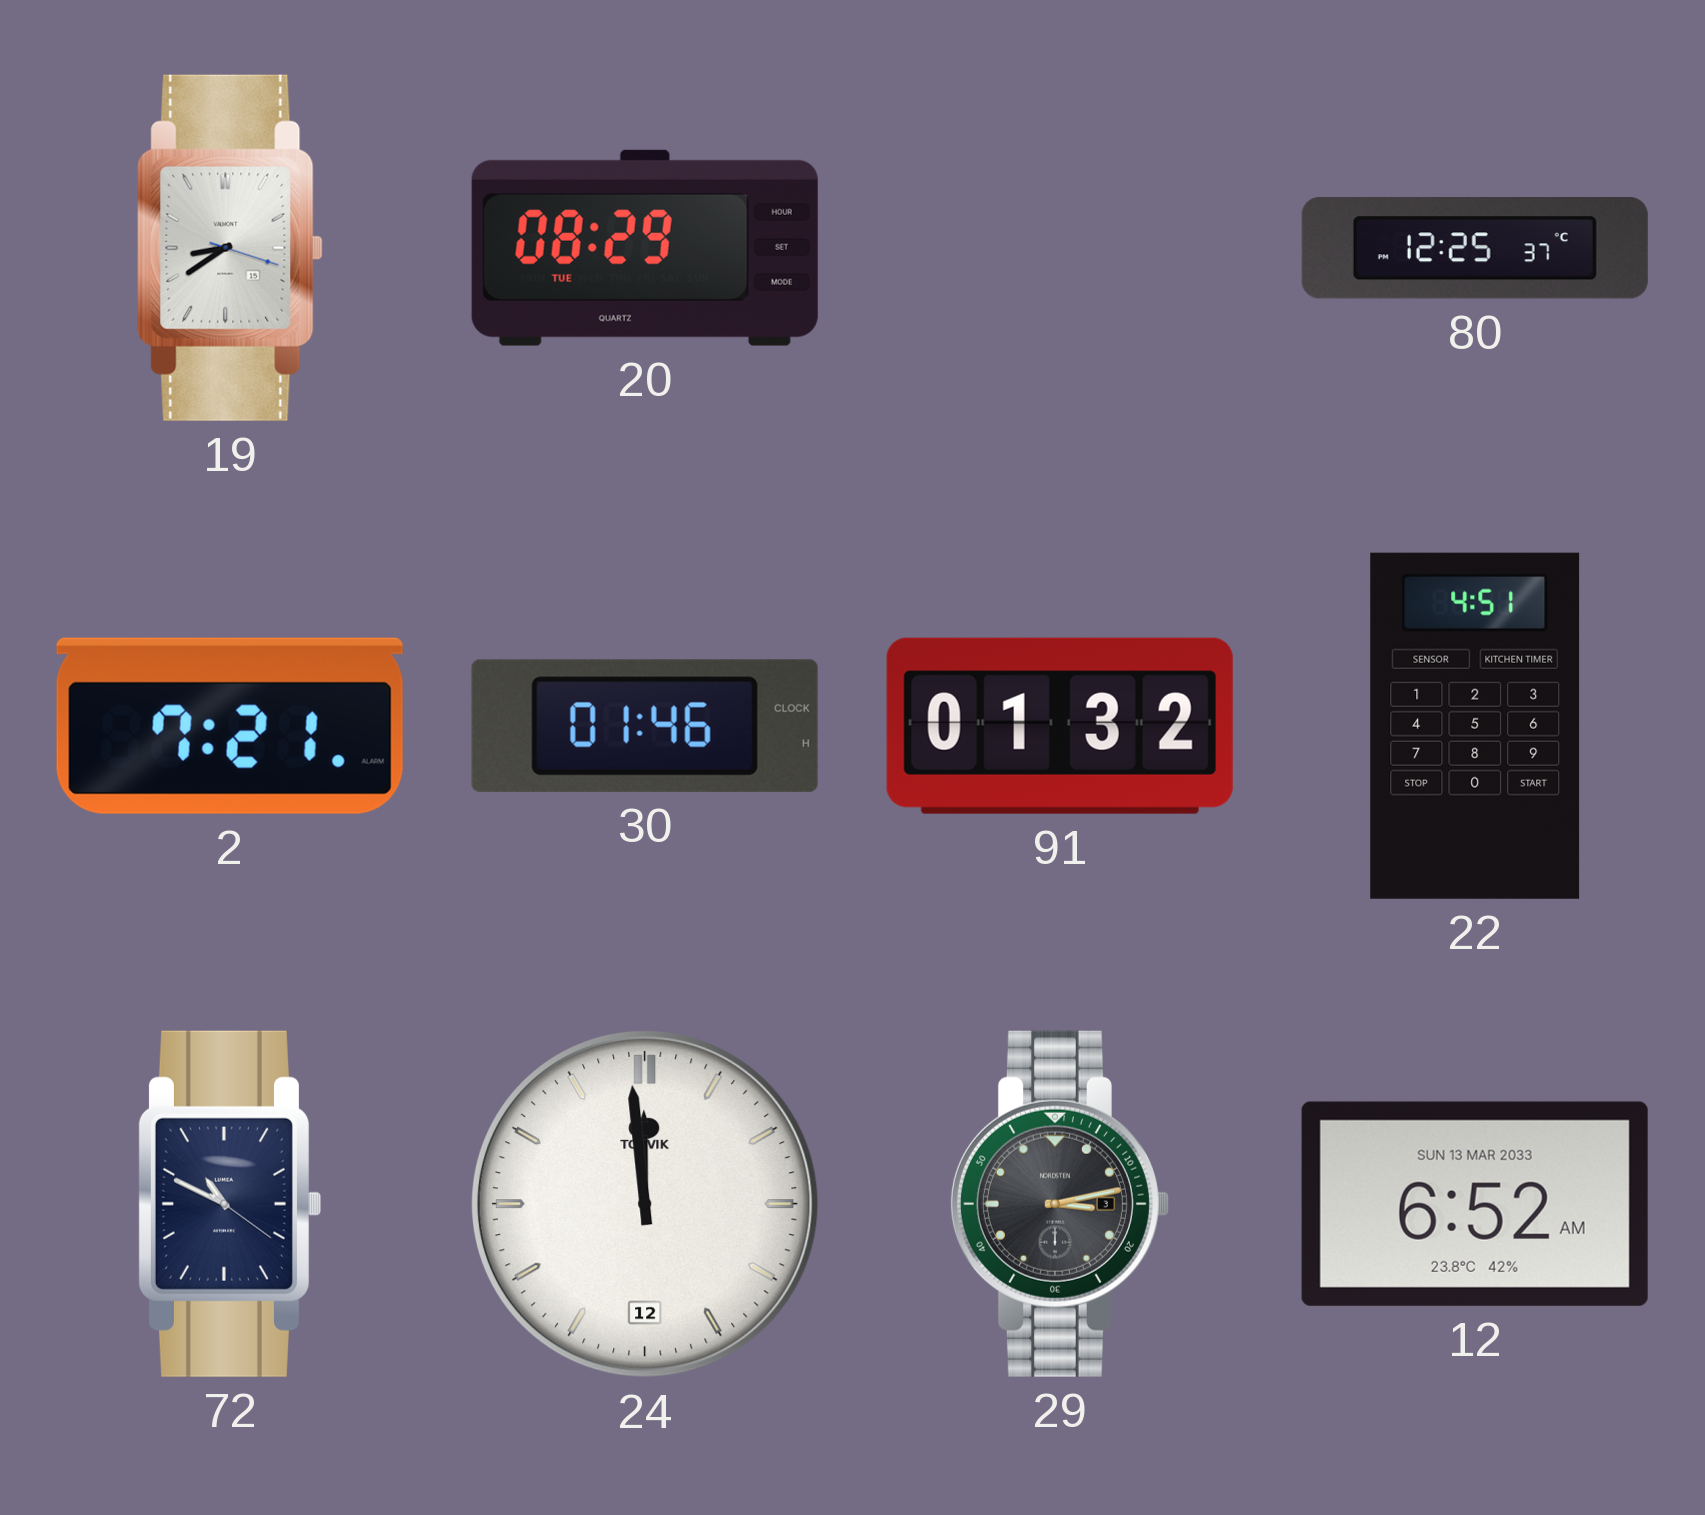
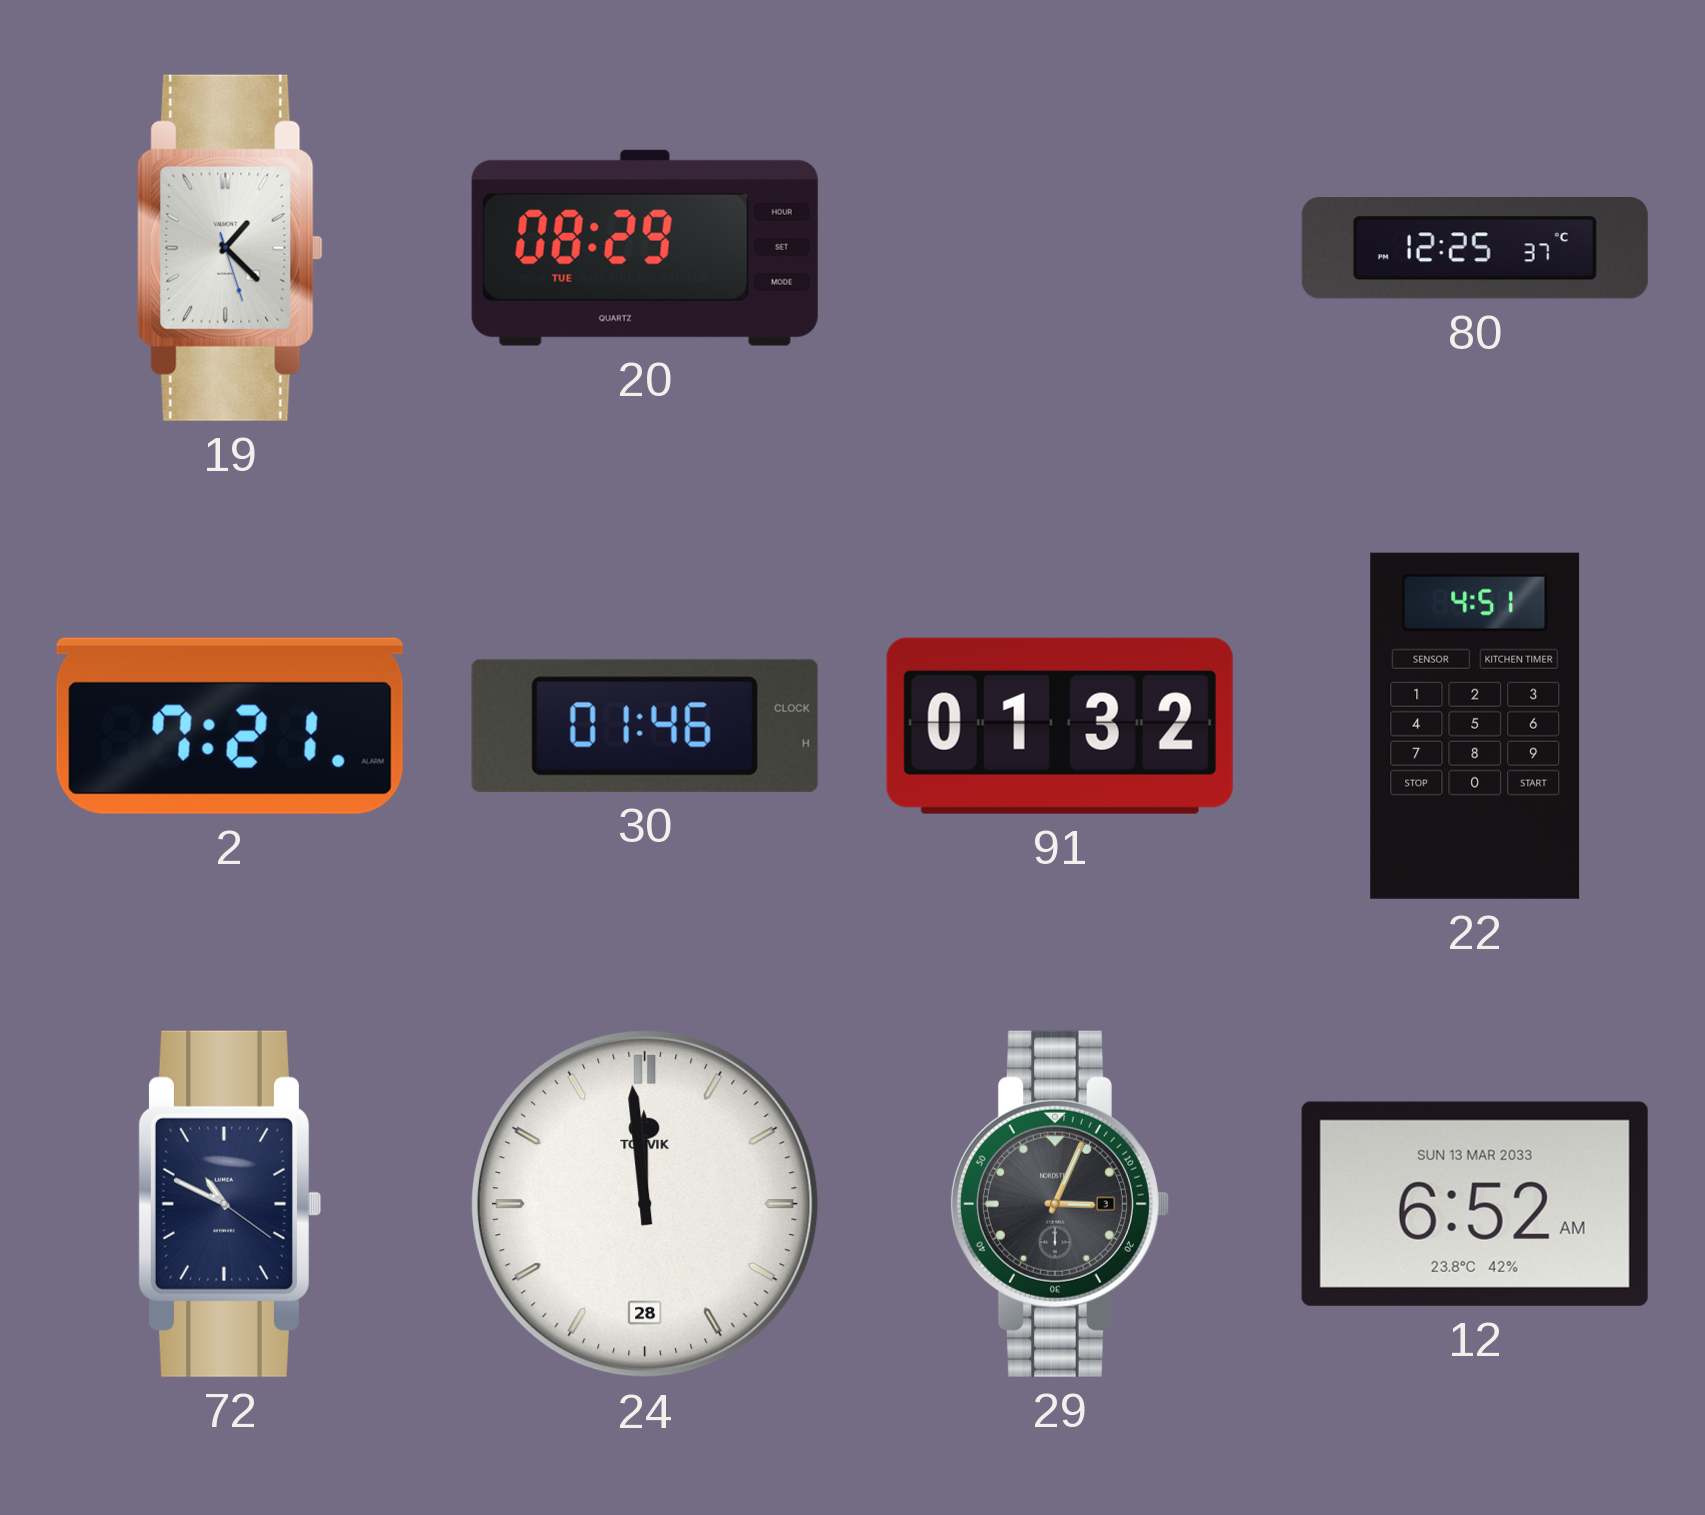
19: 8:39 -> 1:22
24 date: 12 -> 28
29: 3:13 -> 3:04
